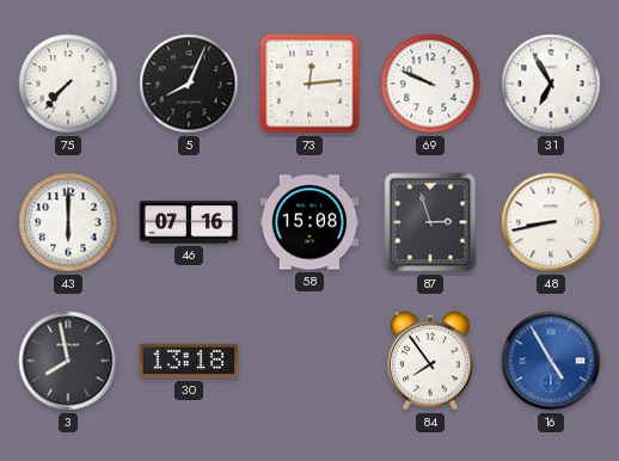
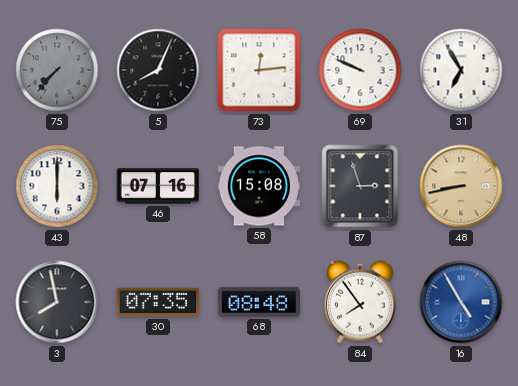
75 dial: white -> grey
48 dial: white -> champagne
30: 13:18 -> 07:35
68: none -> 08:48
